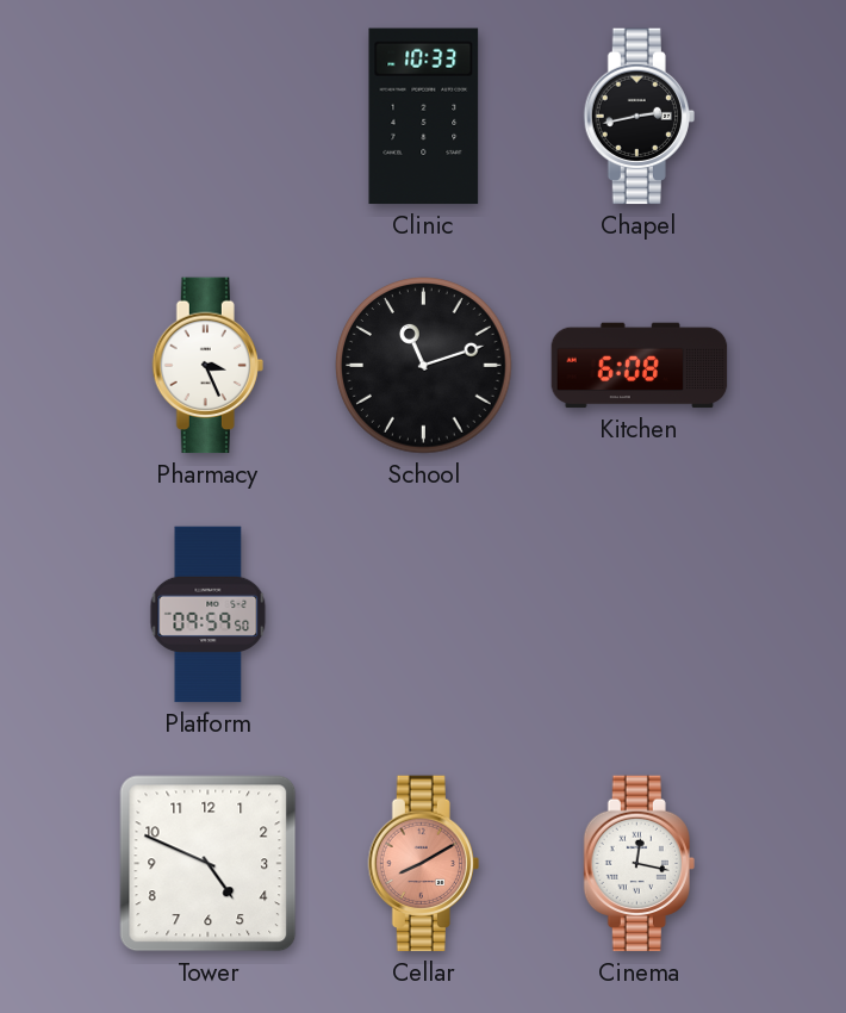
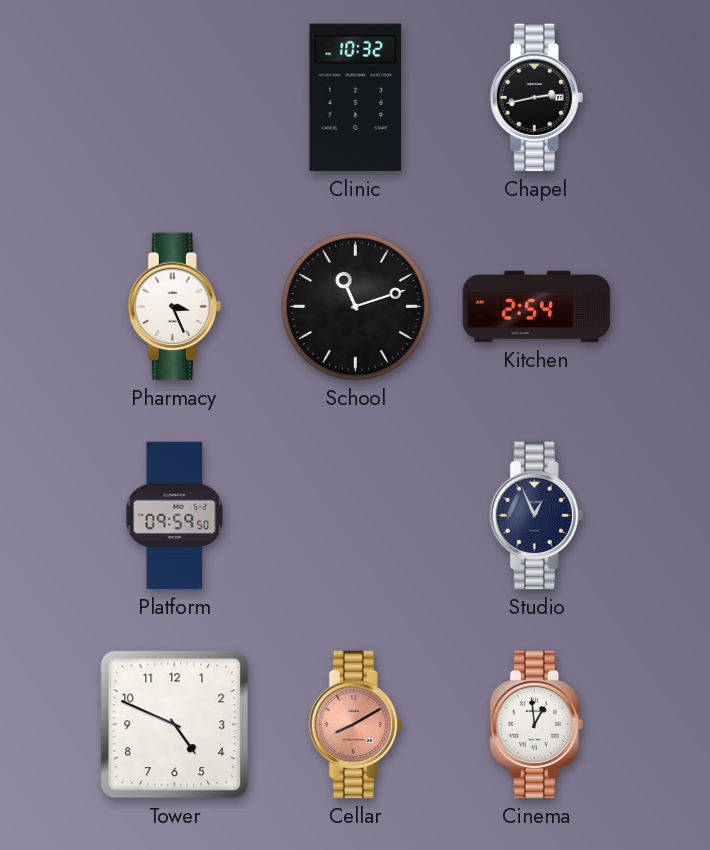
Clinic: 10:33 -> 10:32
Kitchen: 6:08 -> 2:54
Studio: none -> 12:56
Cinema: 12:17 -> 12:59
